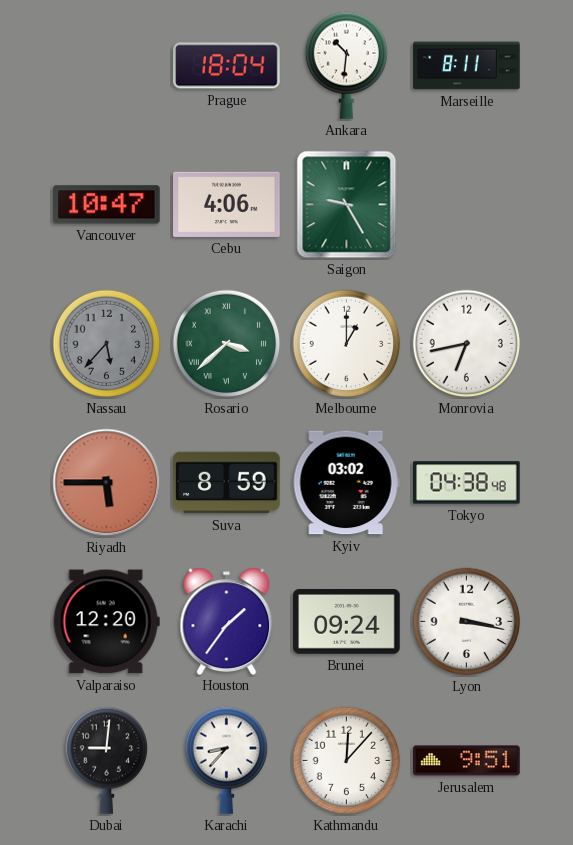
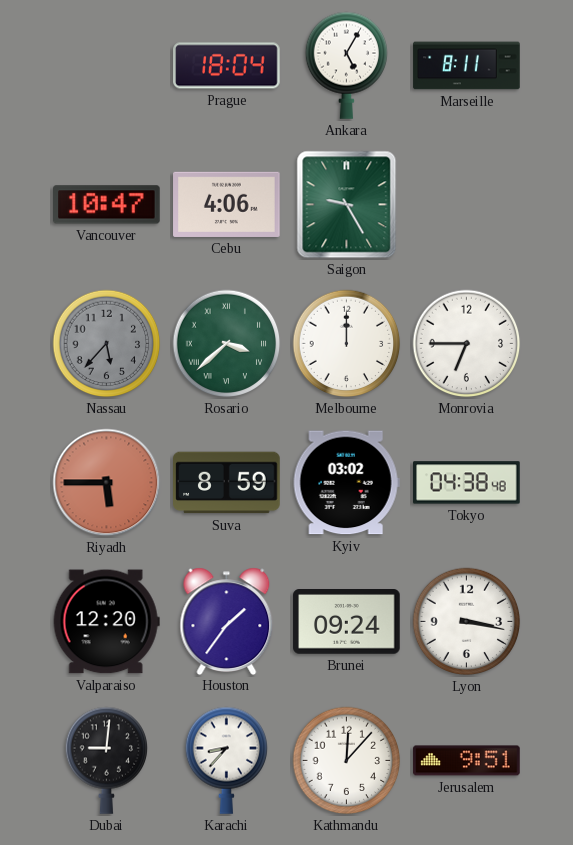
Ankara: 10:31 -> 5:05
Melbourne: 1:00 -> 12:00
Monrovia: 6:43 -> 6:45
